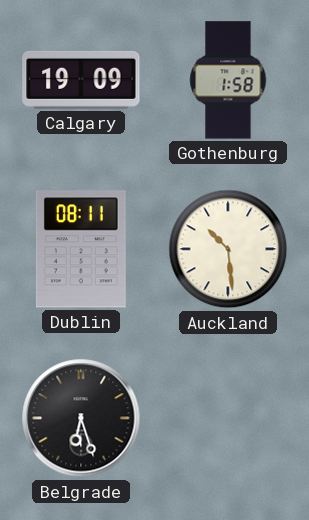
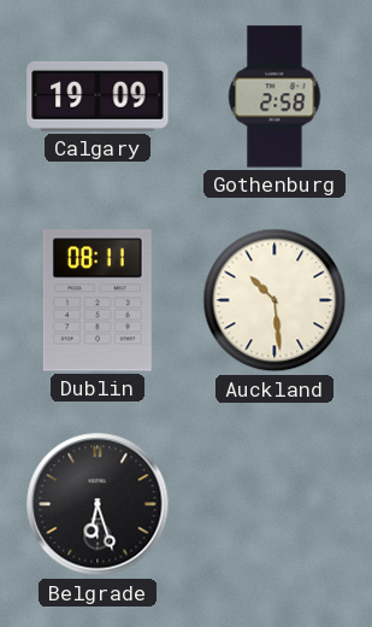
Gothenburg: 1:58 -> 2:58
